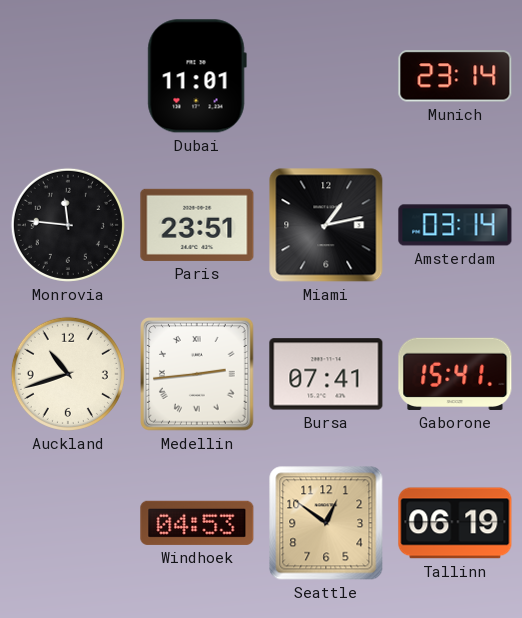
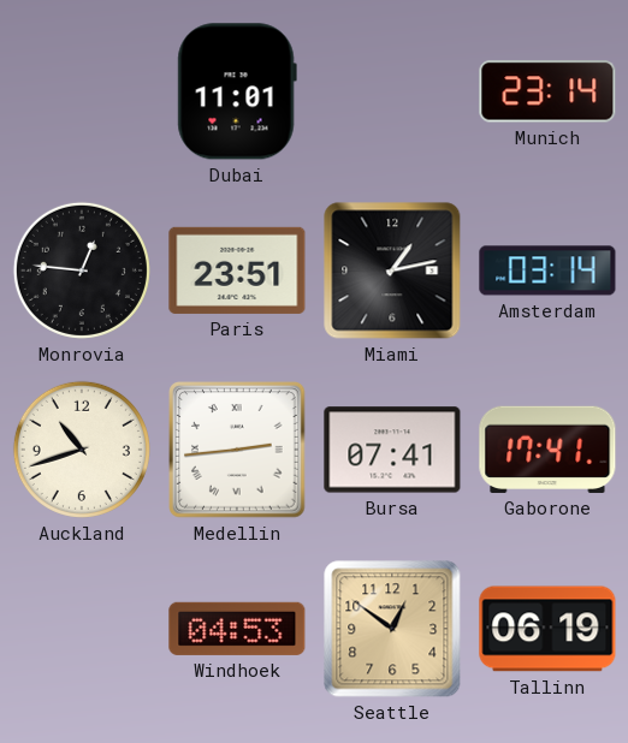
Monrovia: 11:46 -> 12:46
Gaborone: 15:41 -> 17:41
